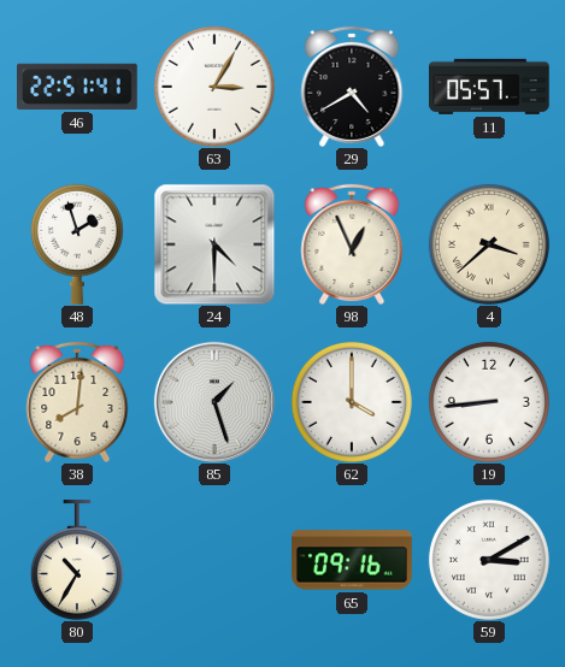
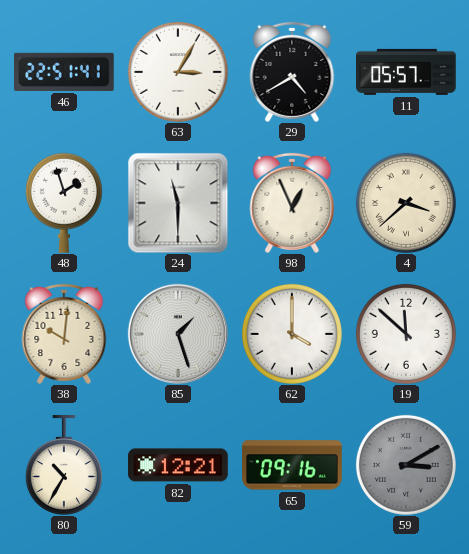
24: 4:30 -> 11:30
38: 8:01 -> 10:01
19: 8:44 -> 11:52
82: none -> 12:21
59 dial: white -> grey
